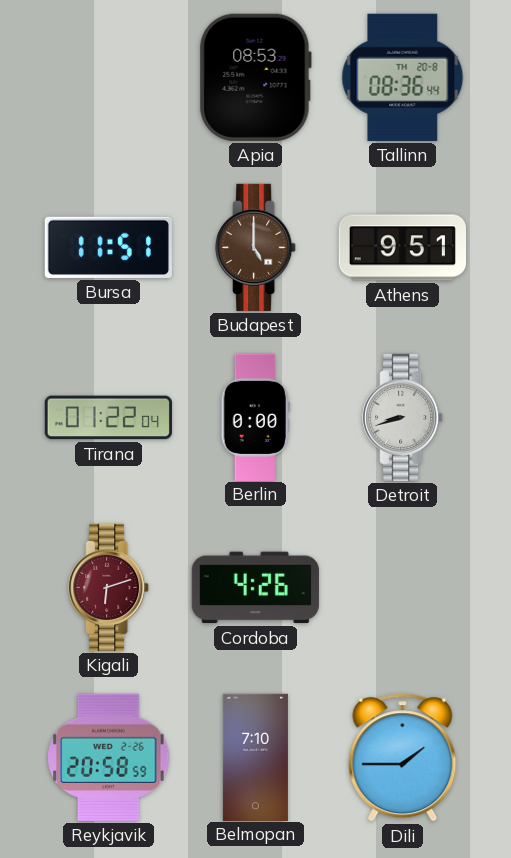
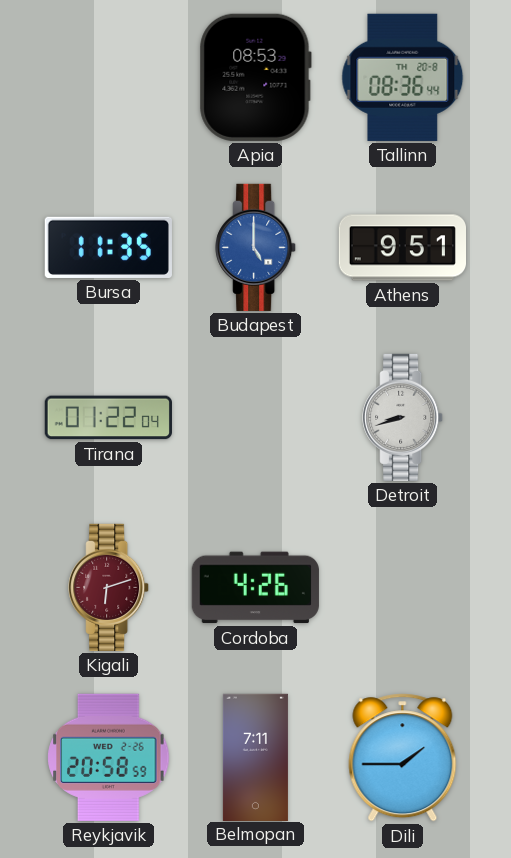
Bursa: 11:51 -> 11:35
Budapest dial: brown -> blue
Berlin: 0:00 -> none
Belmopan: 7:10 -> 7:11
